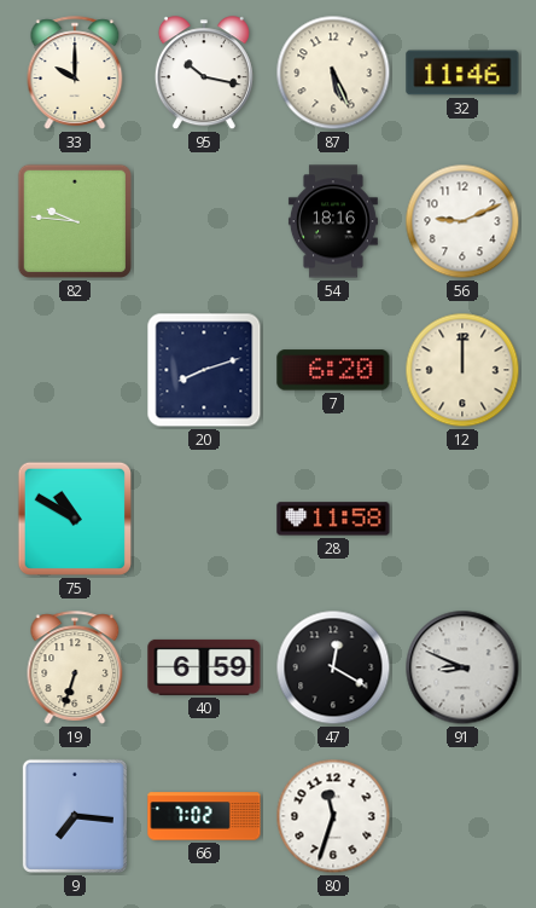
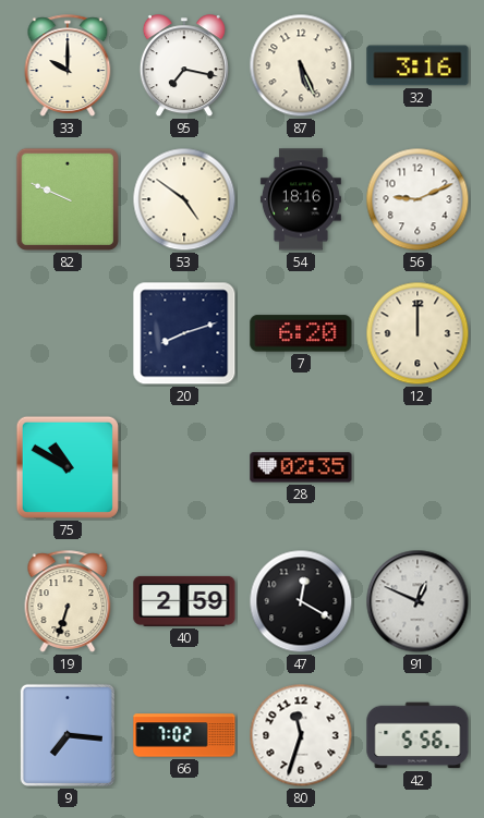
95: 10:17 -> 7:17
32: 11:46 -> 3:16
82: 9:46 -> 9:49
53: none -> 4:51
28: 11:58 -> 02:35
40: 6:59 -> 2:59
91: 8:49 -> 12:49
42: none -> 5:56
